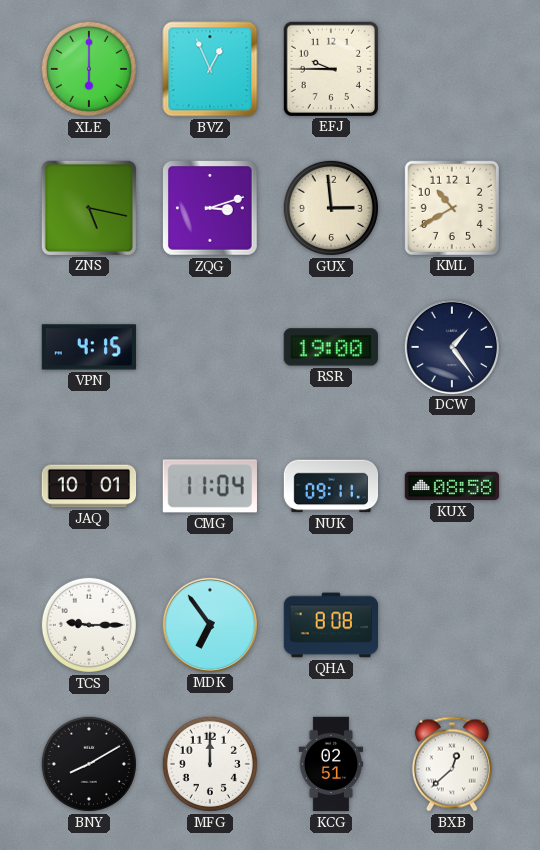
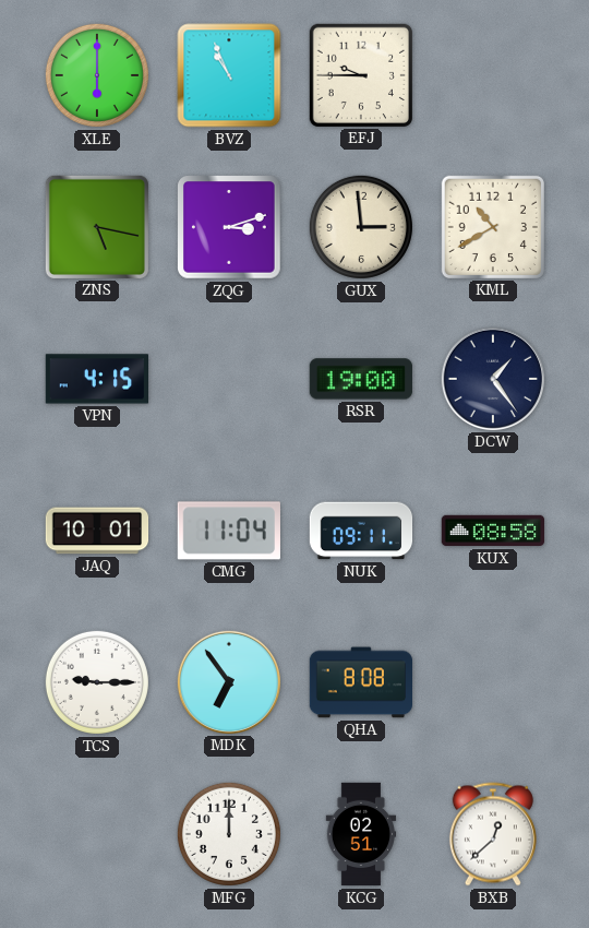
BVZ: 12:56 -> 10:56
BNY: 8:10 -> none
